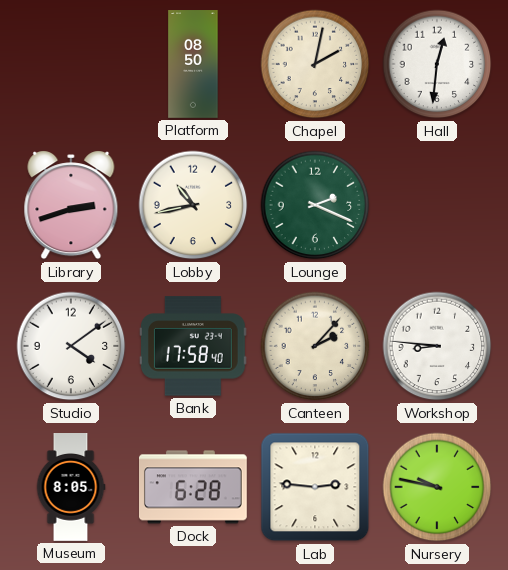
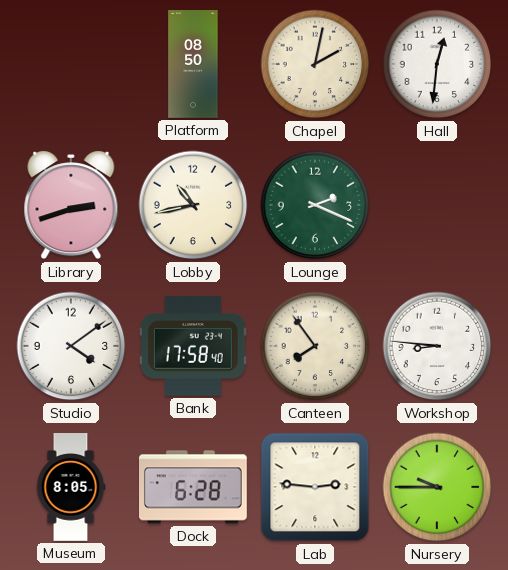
Canteen: 2:07 -> 7:54
Nursery: 9:47 -> 9:45
